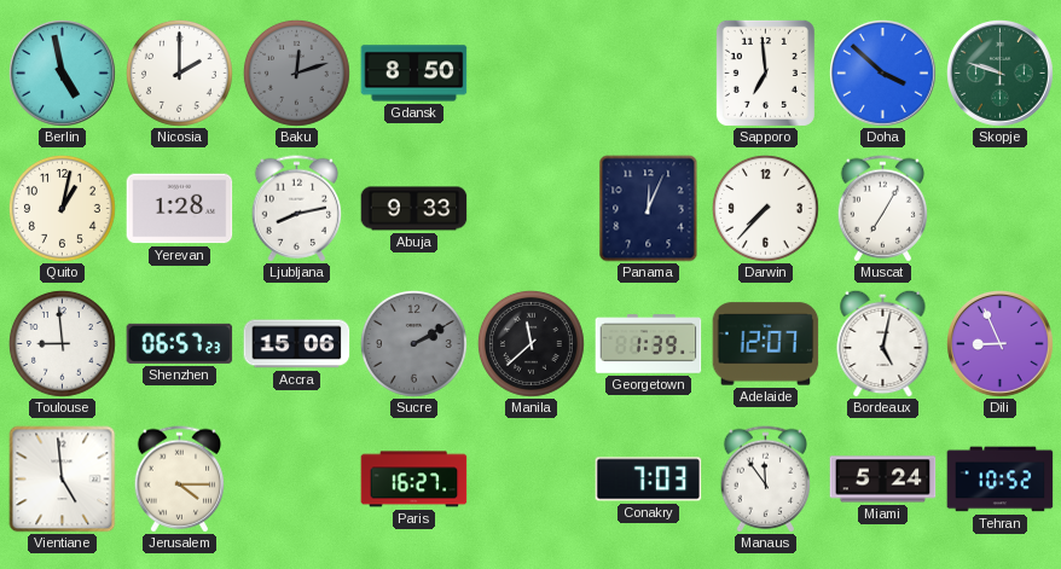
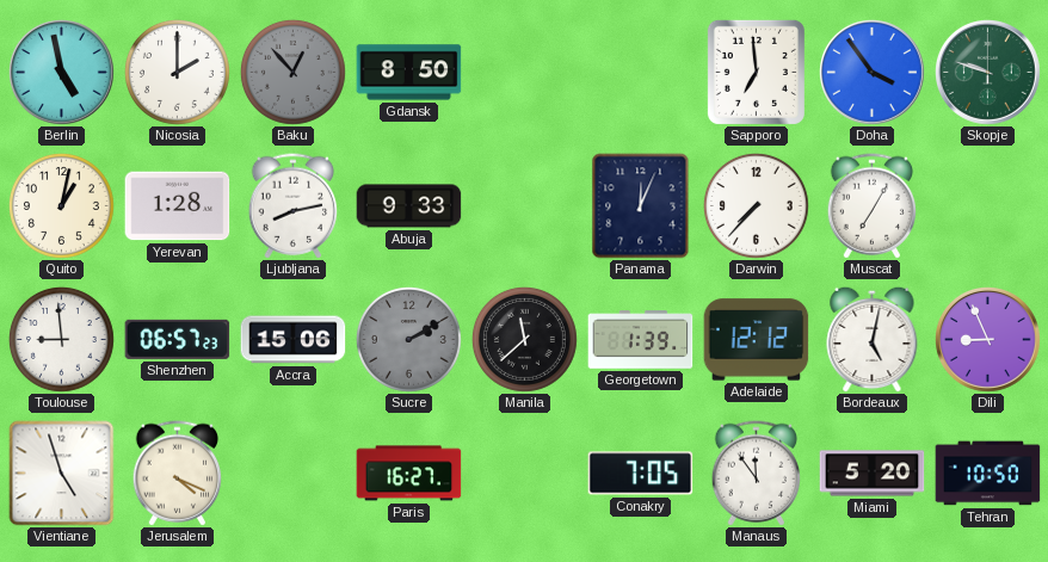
Baku: 12:12 -> 12:53
Doha: 3:52 -> 3:54
Adelaide: 12:07 -> 12:12
Vientiane: 4:59 -> 4:57
Jerusalem: 4:15 -> 4:19
Conakry: 7:03 -> 7:05
Miami: 5:24 -> 5:20
Tehran: 10:52 -> 10:50
